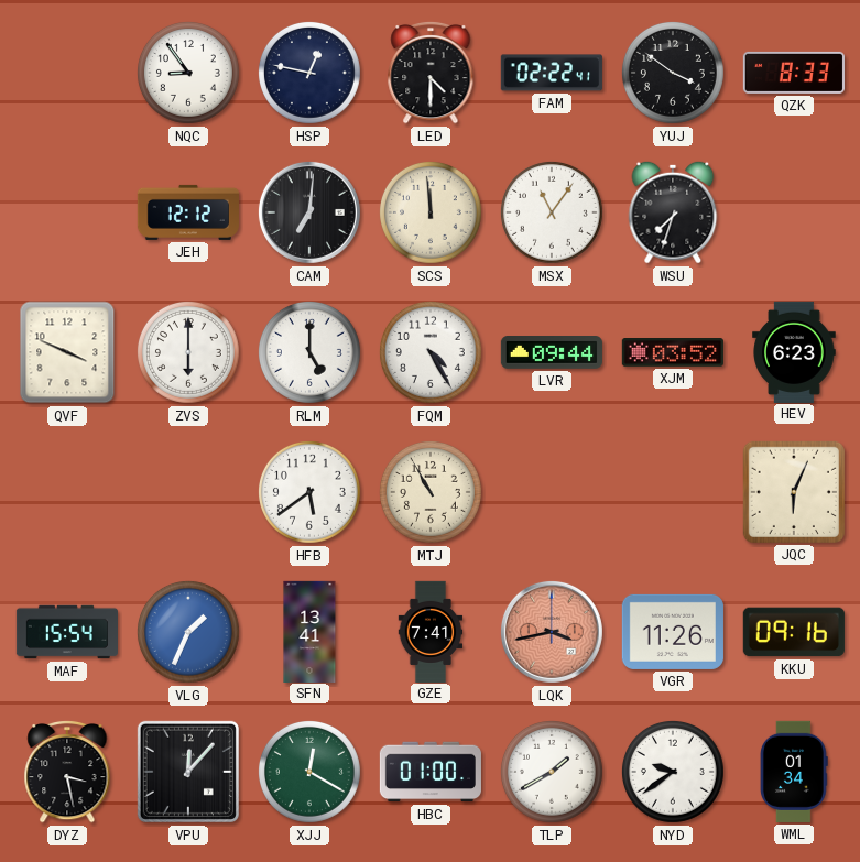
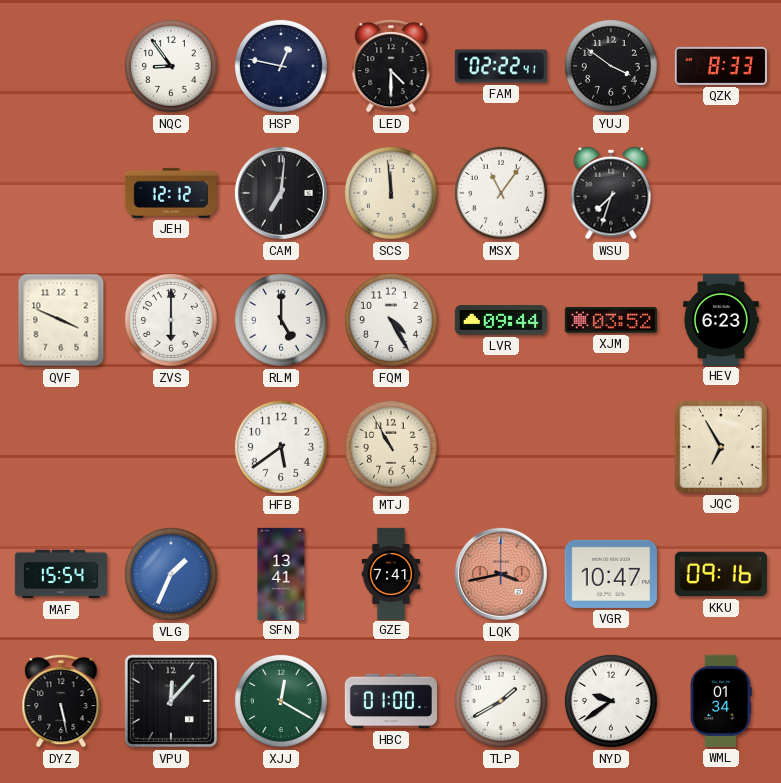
JQC: 6:04 -> 6:55
VGR: 11:26 -> 10:47
DYZ: 3:28 -> 5:28
